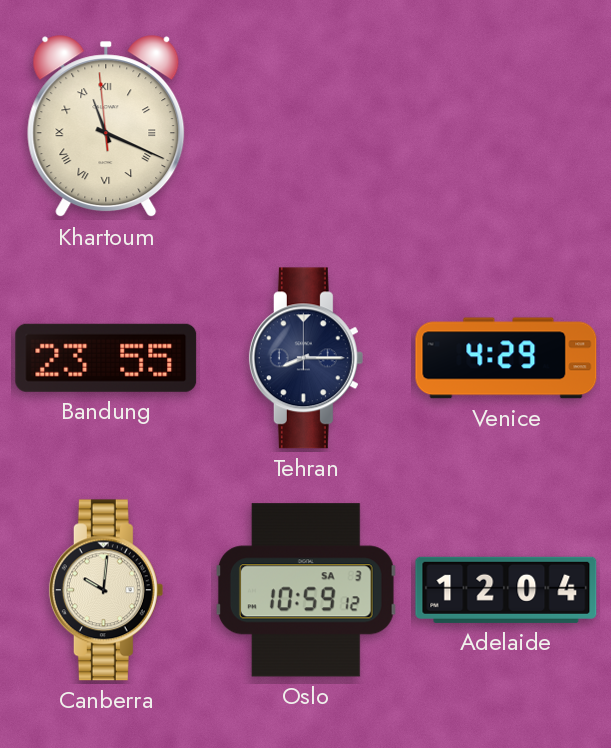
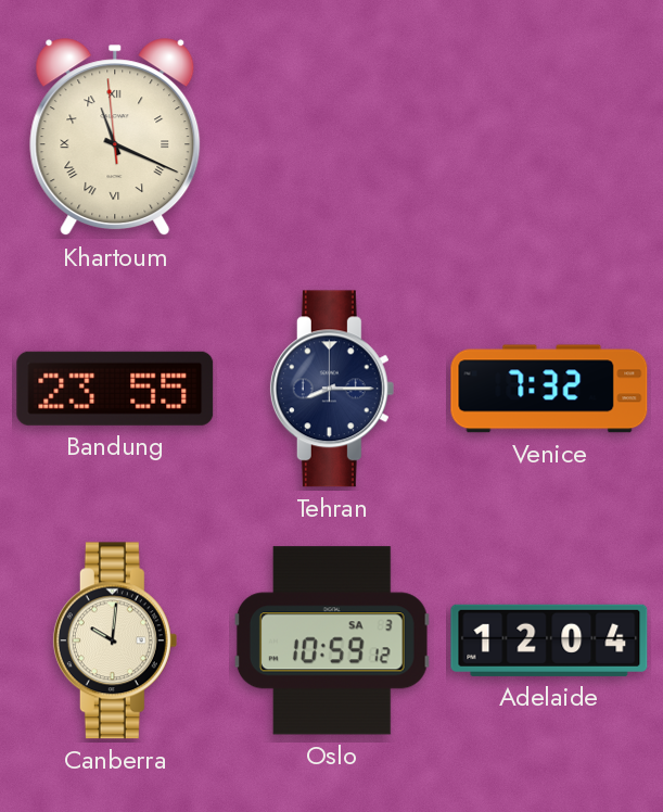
Venice: 4:29 -> 7:32
